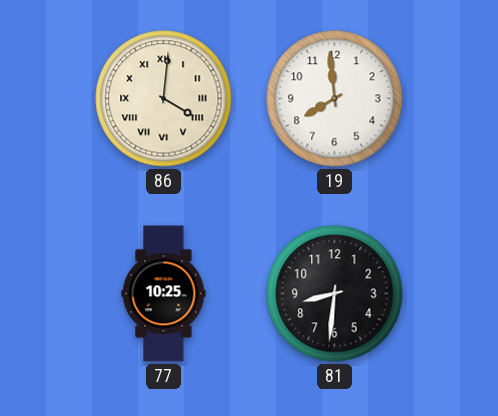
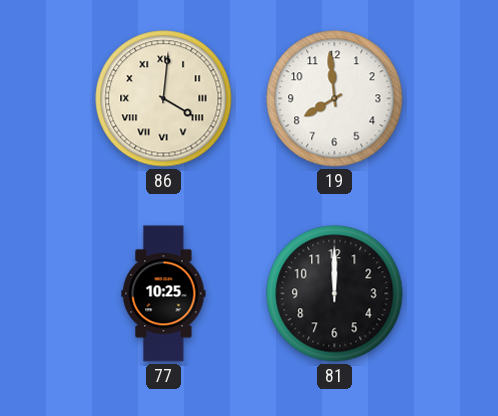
81: 8:31 -> 12:00
